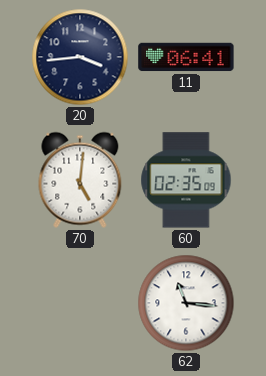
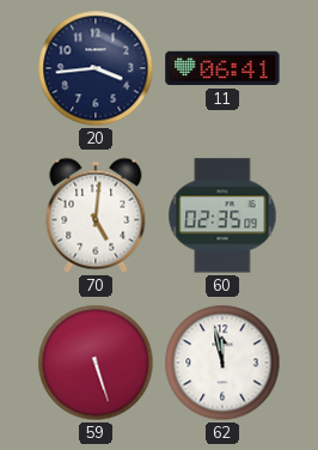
59: none -> 5:27
62: 11:16 -> 11:58
